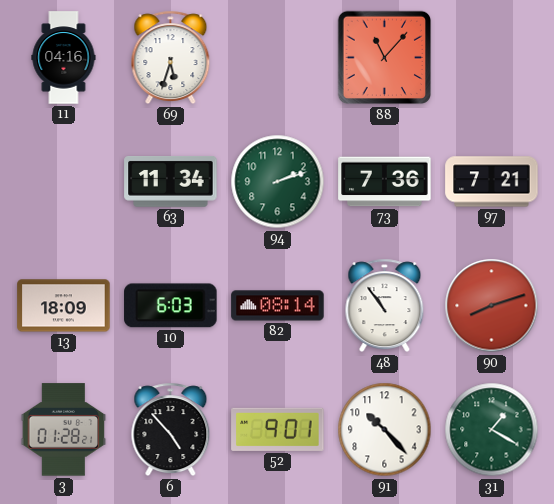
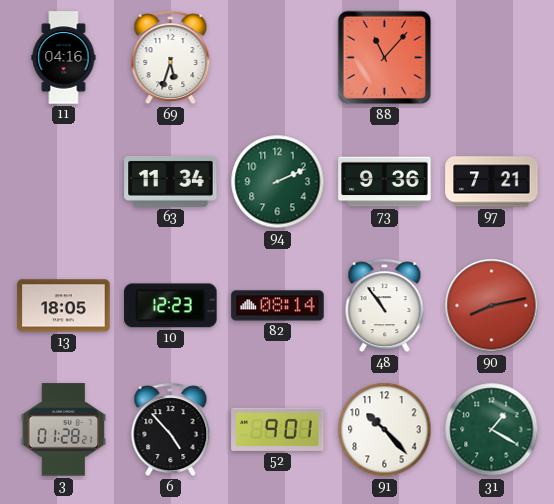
94: 2:12 -> 2:11
73: 7:36 -> 9:36
13: 18:09 -> 18:05
10: 6:03 -> 12:23
90: 8:12 -> 8:13
